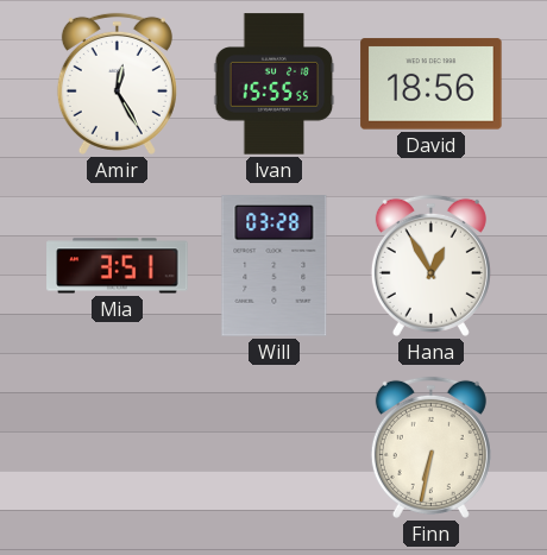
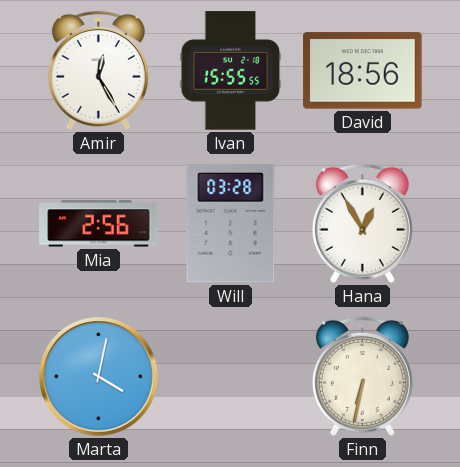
Mia: 3:51 -> 2:56
Marta: none -> 4:02
